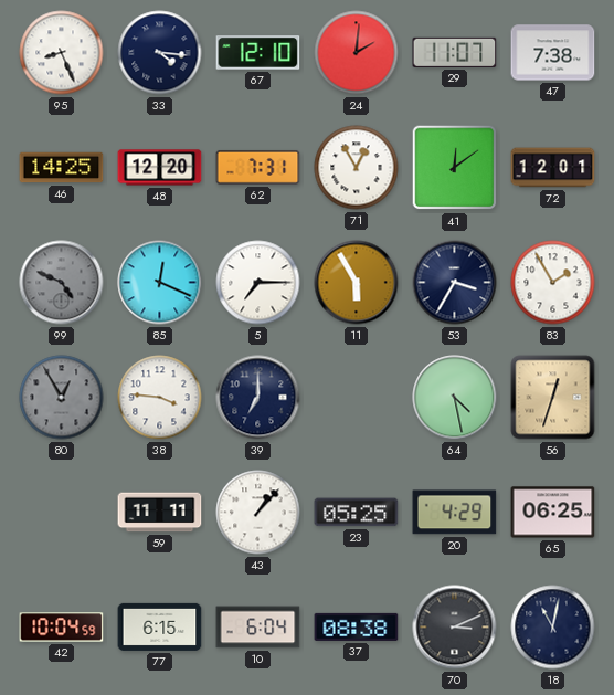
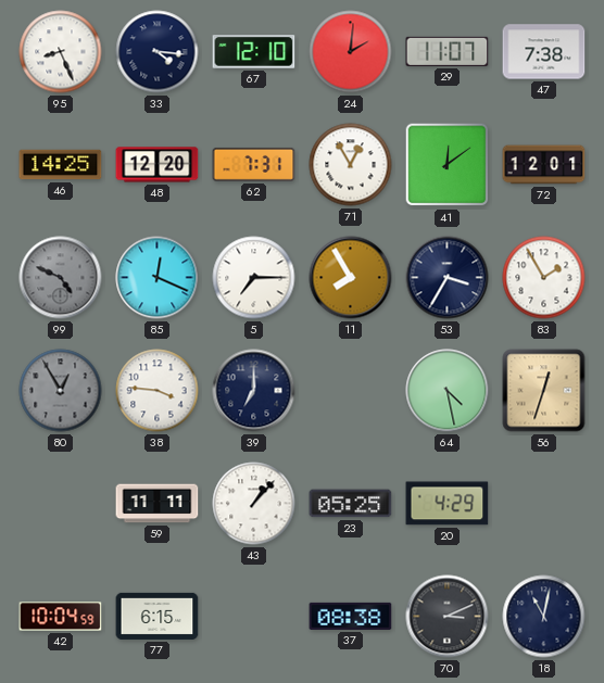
11: 5:55 -> 7:55
65: 06:25 -> none
10: 6:04 -> none
